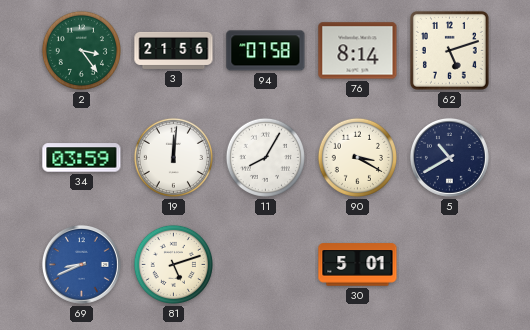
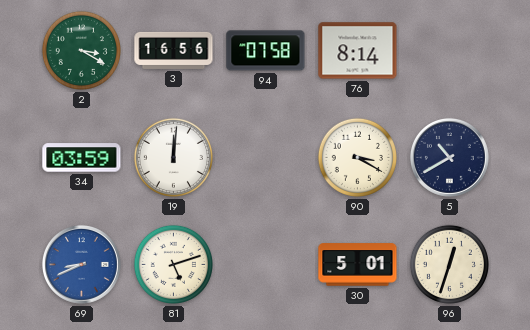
2: 3:24 -> 3:20
3: 21:56 -> 16:56
62: 5:12 -> none
11: 8:05 -> none
96: none -> 12:33
